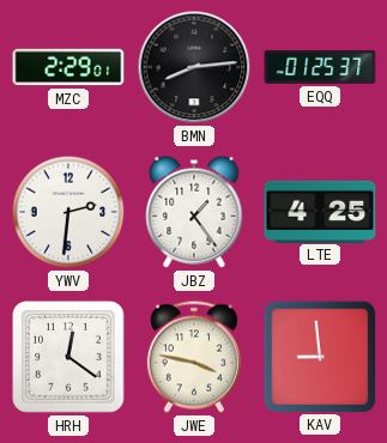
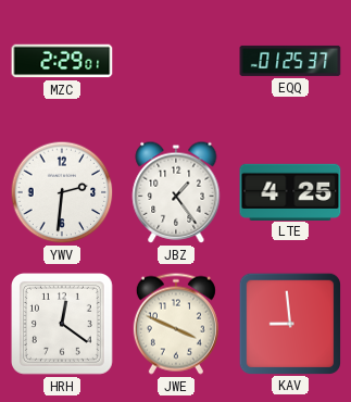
BMN: 8:14 -> none
JWE: 3:47 -> 3:49
